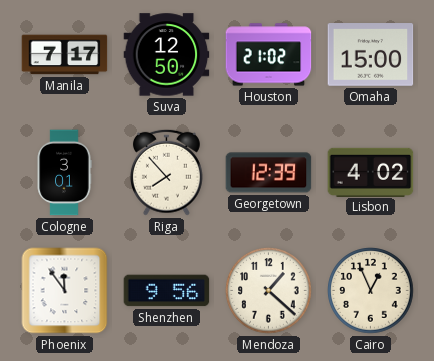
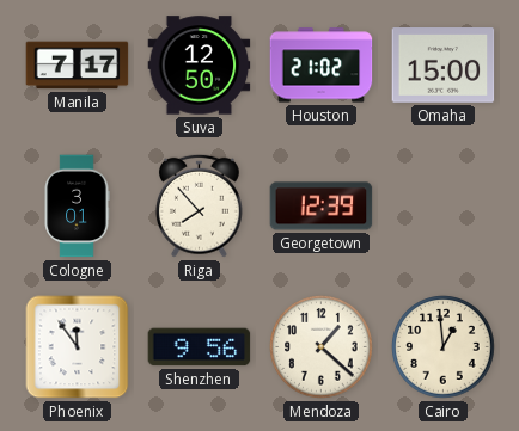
Lisbon: 4:02 -> none
Cairo: 12:56 -> 12:59
